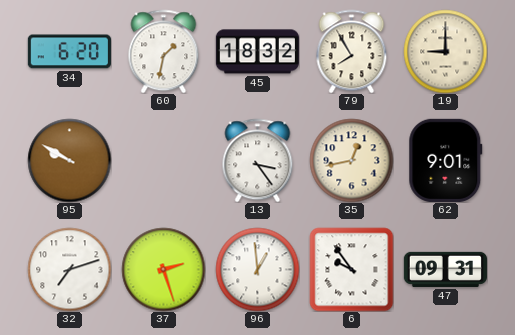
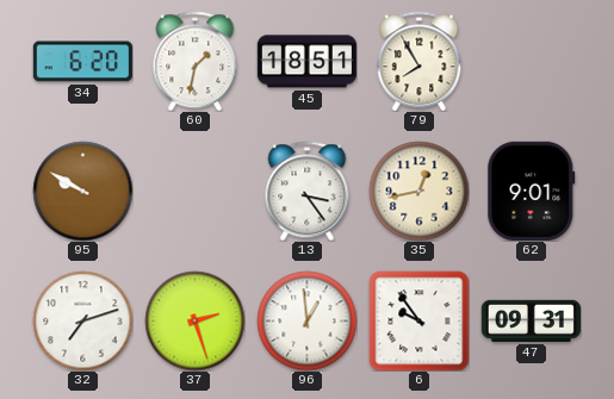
45: 18:32 -> 18:51
19: 9:00 -> none
